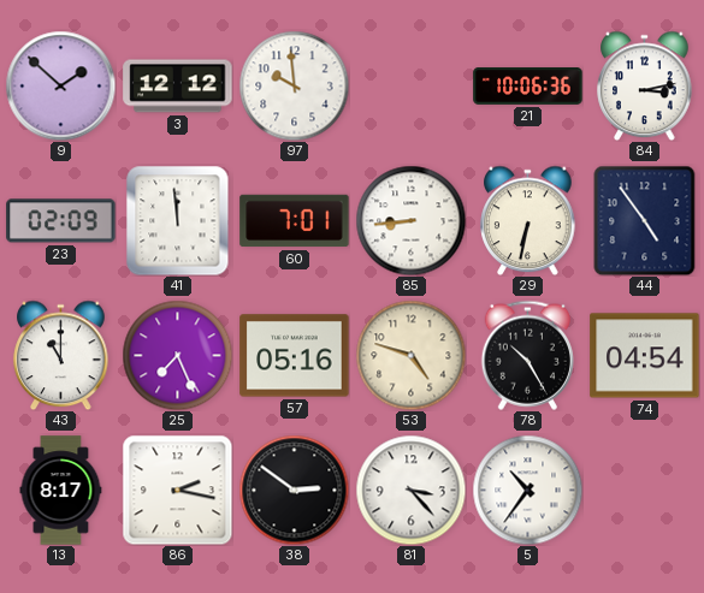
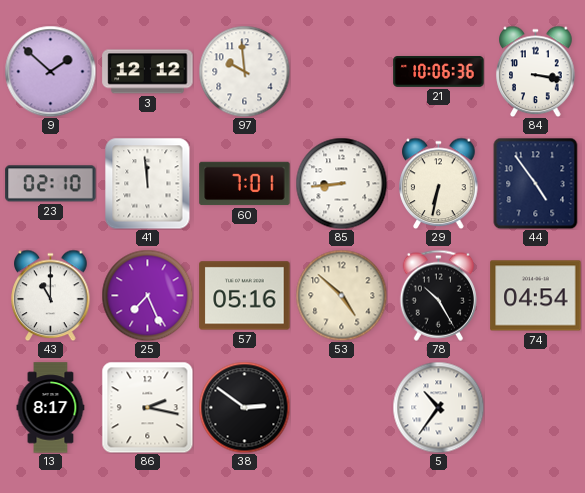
84: 3:13 -> 3:17
23: 02:09 -> 02:10
53: 4:48 -> 4:52
81: 3:23 -> none
